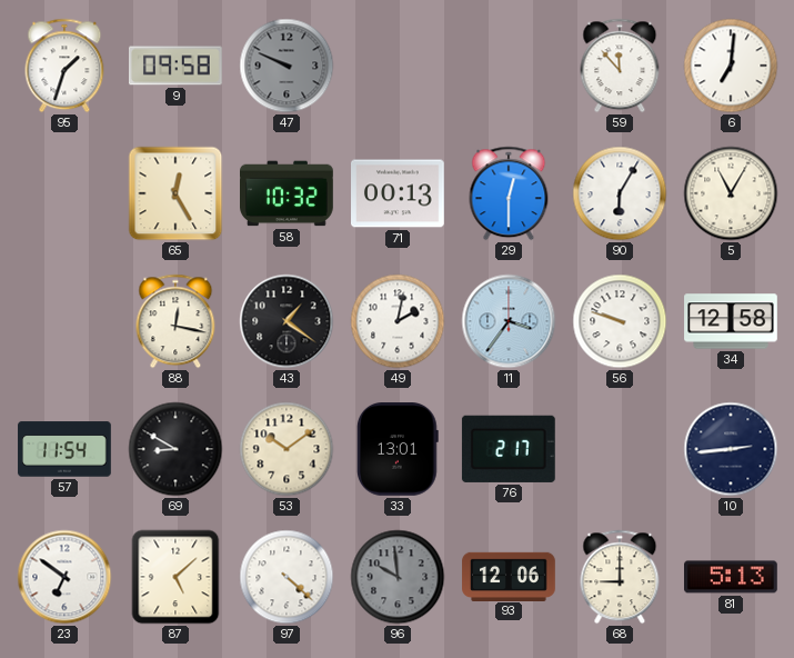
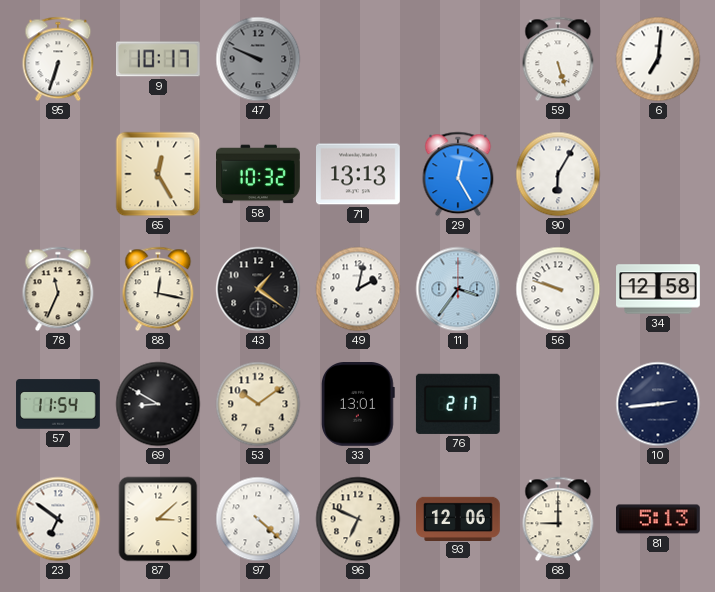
95: 1:33 -> 6:33
9: 09:58 -> 10:17
59: 11:53 -> 5:27
71: 00:13 -> 13:13
29: 12:30 -> 12:25
5: 11:05 -> none
78: none -> 11:34
87: 5:08 -> 3:08
96: 9:59 -> 6:49
96 dial: grey -> cream
